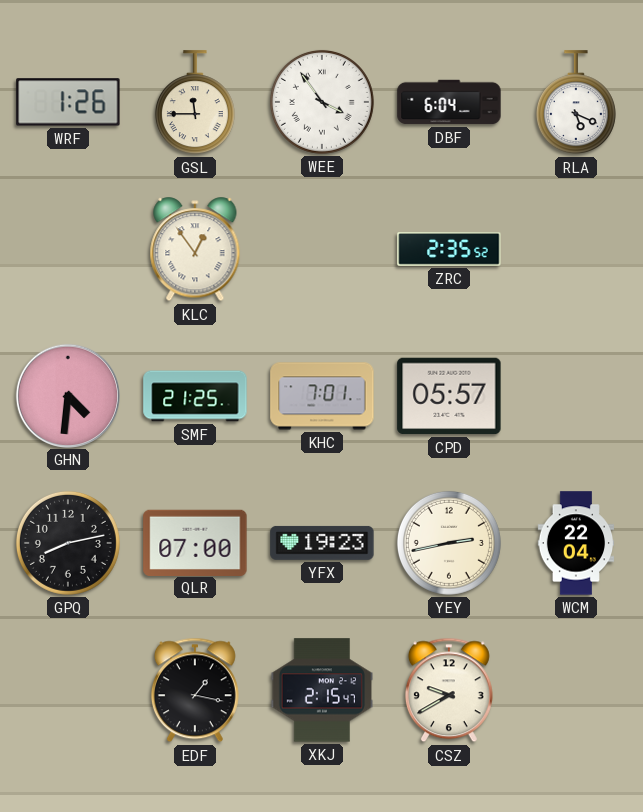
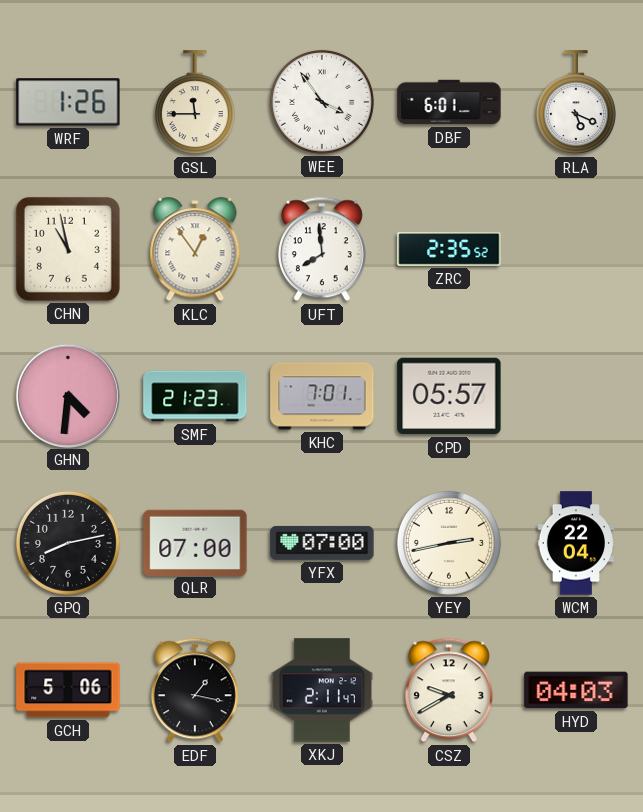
DBF: 6:04 -> 6:01
CHN: none -> 10:58
UFT: none -> 7:59
SMF: 21:25 -> 21:23
YFX: 19:23 -> 07:00
GCH: none -> 5:06
XKJ: 2:15 -> 2:11
HYD: none -> 04:03
